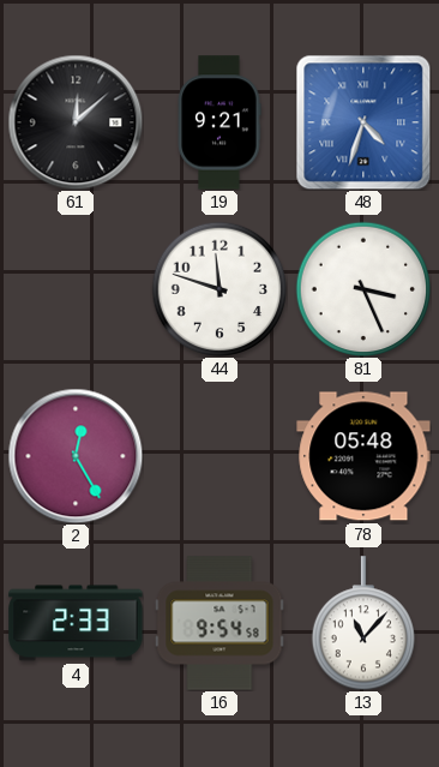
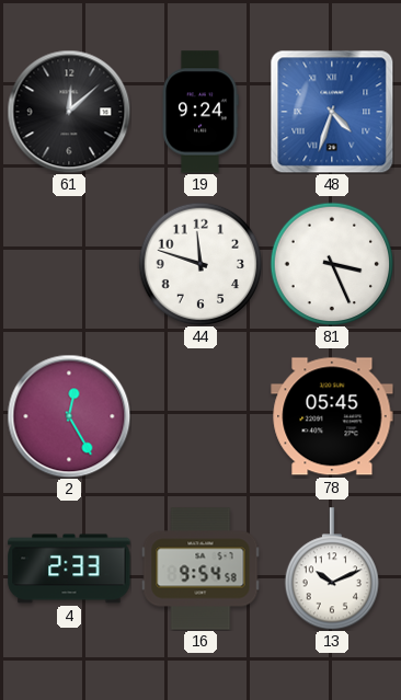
19: 9:21 -> 9:24
78: 05:48 -> 05:45
13: 11:07 -> 10:11
